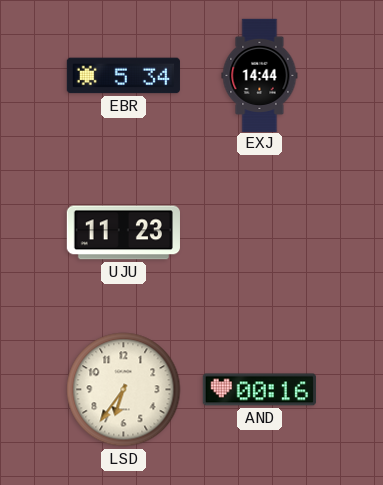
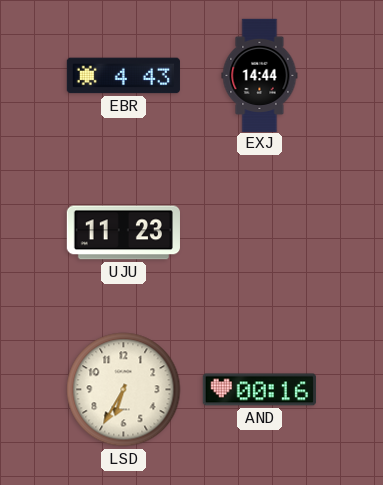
EBR: 5:34 -> 4:43
LSD: 6:36 -> 6:35
